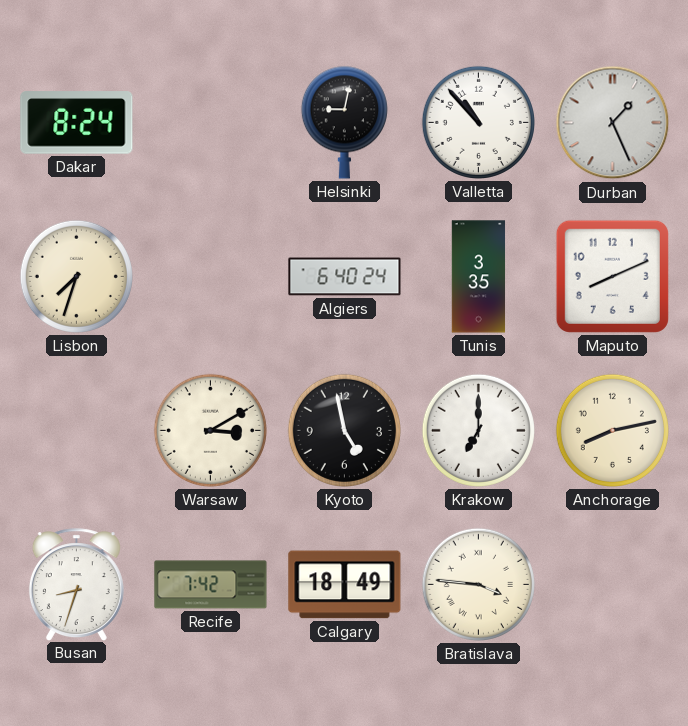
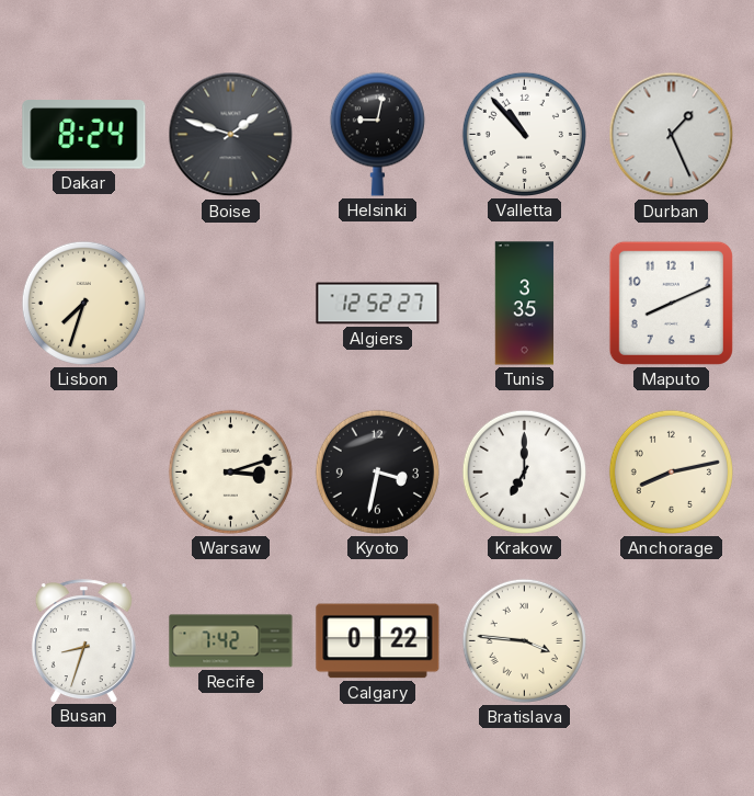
Boise: none -> 1:48
Algiers: 6:40 -> 12:52
Warsaw: 3:10 -> 3:12
Kyoto: 4:58 -> 3:32
Calgary: 18:49 -> 0:22
